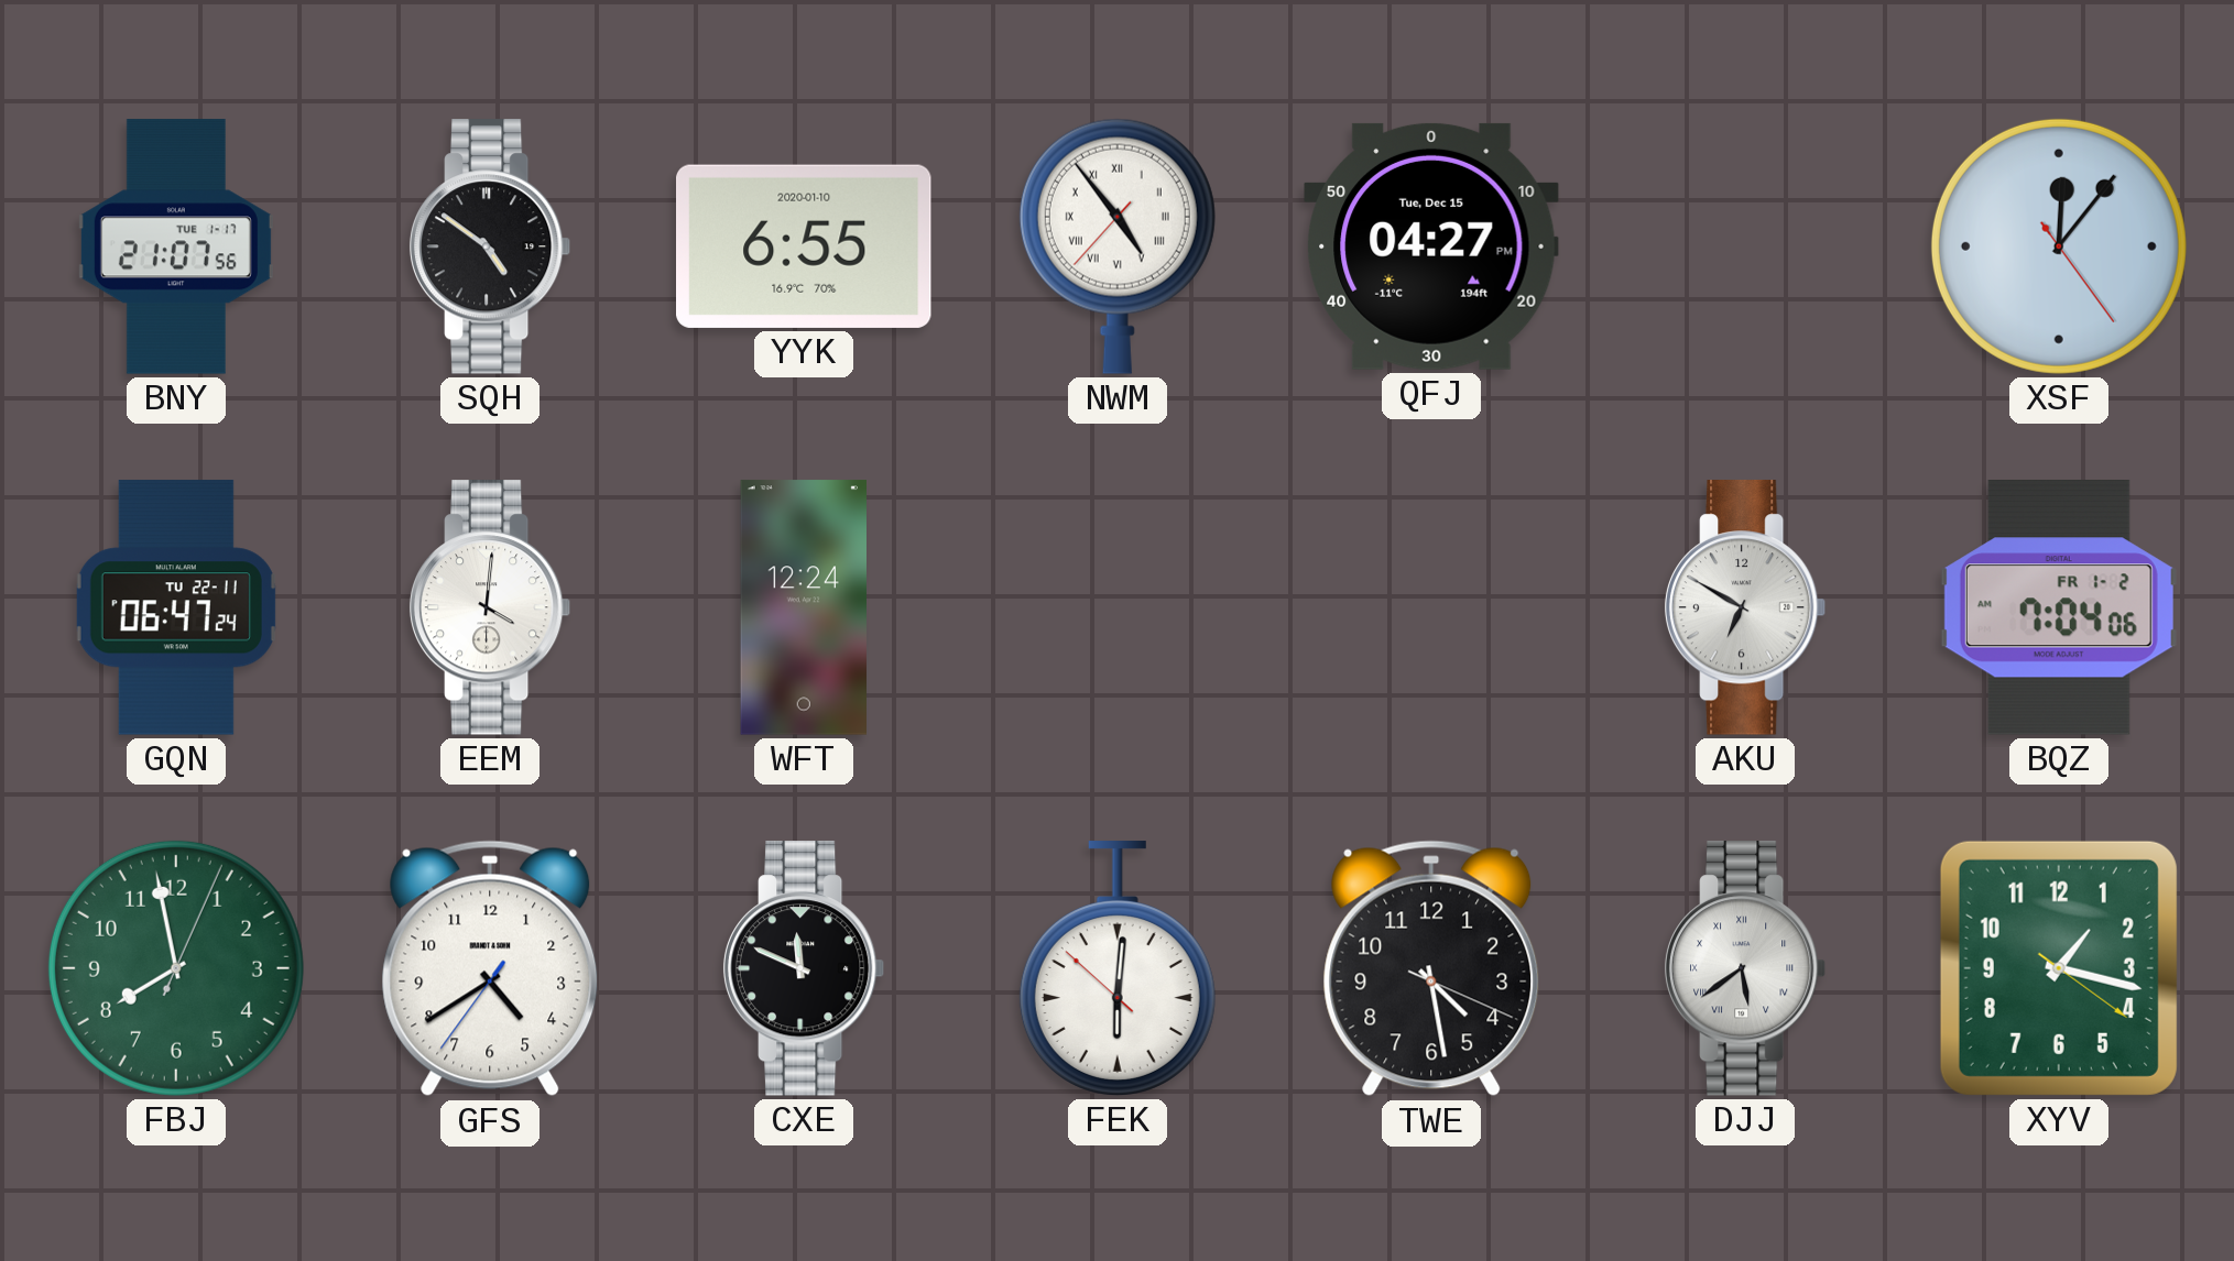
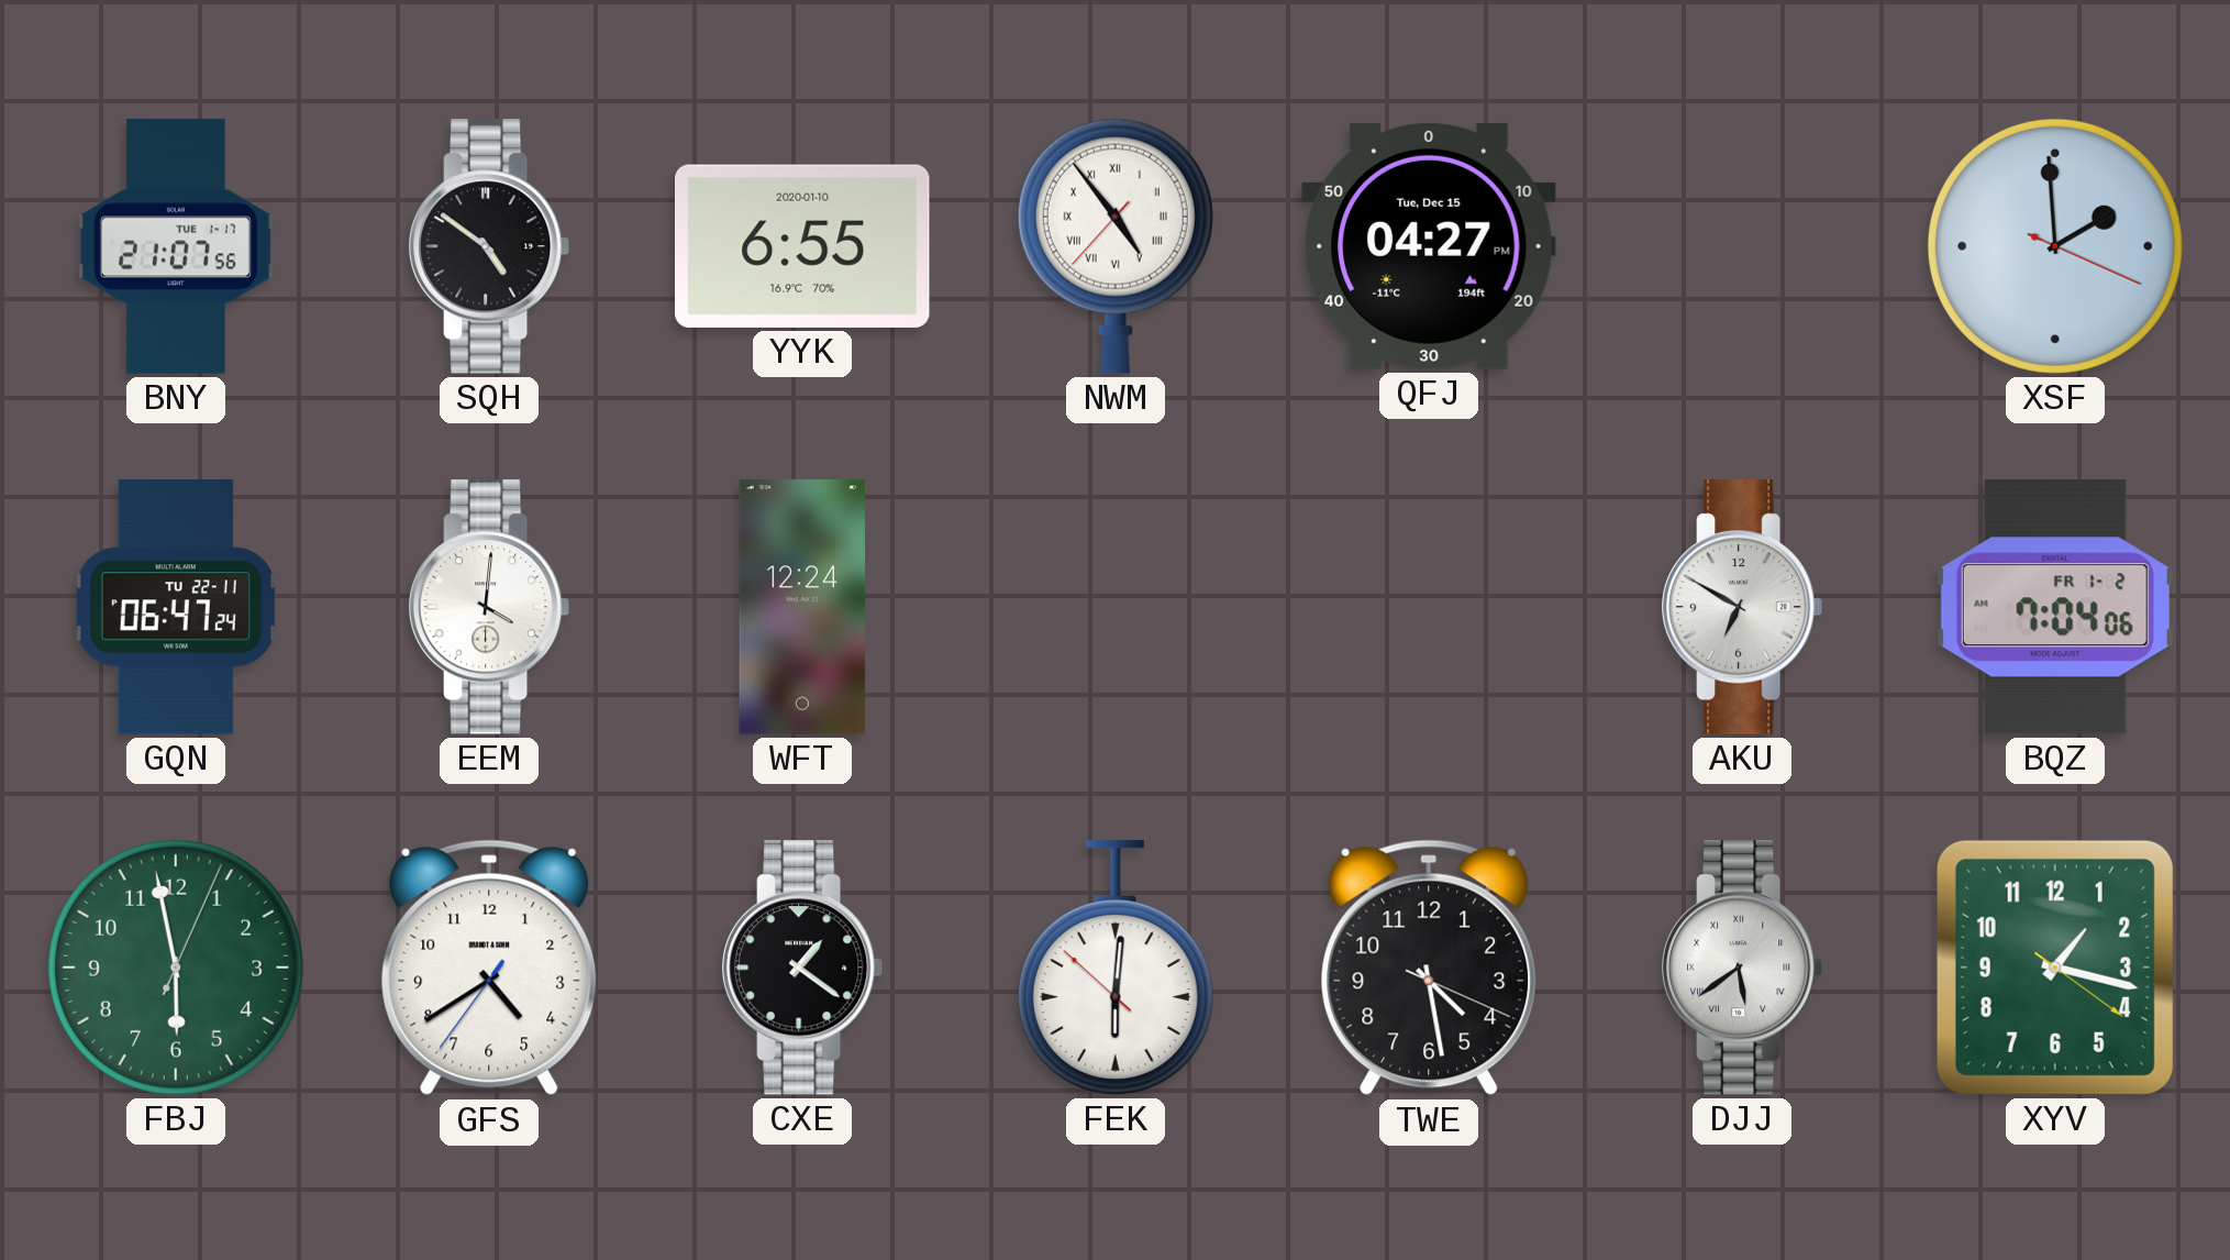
XSF: 12:06 -> 1:59
FBJ: 7:58 -> 5:58
CXE: 11:49 -> 1:21
